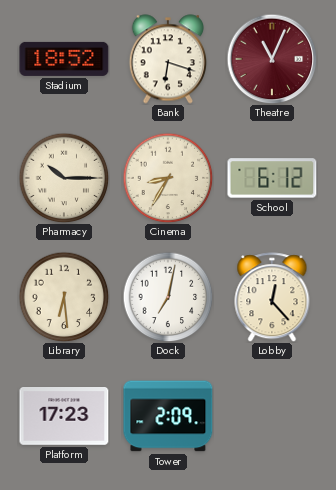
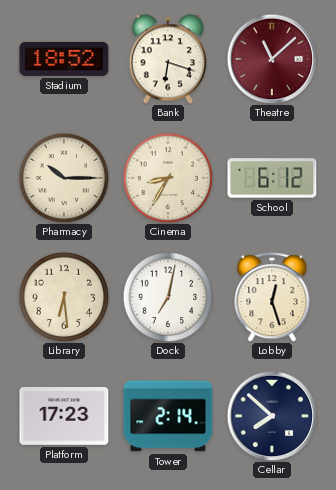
Theatre: 11:04 -> 11:08
Lobby: 12:23 -> 12:27
Tower: 2:09 -> 2:14
Cellar: none -> 7:52
